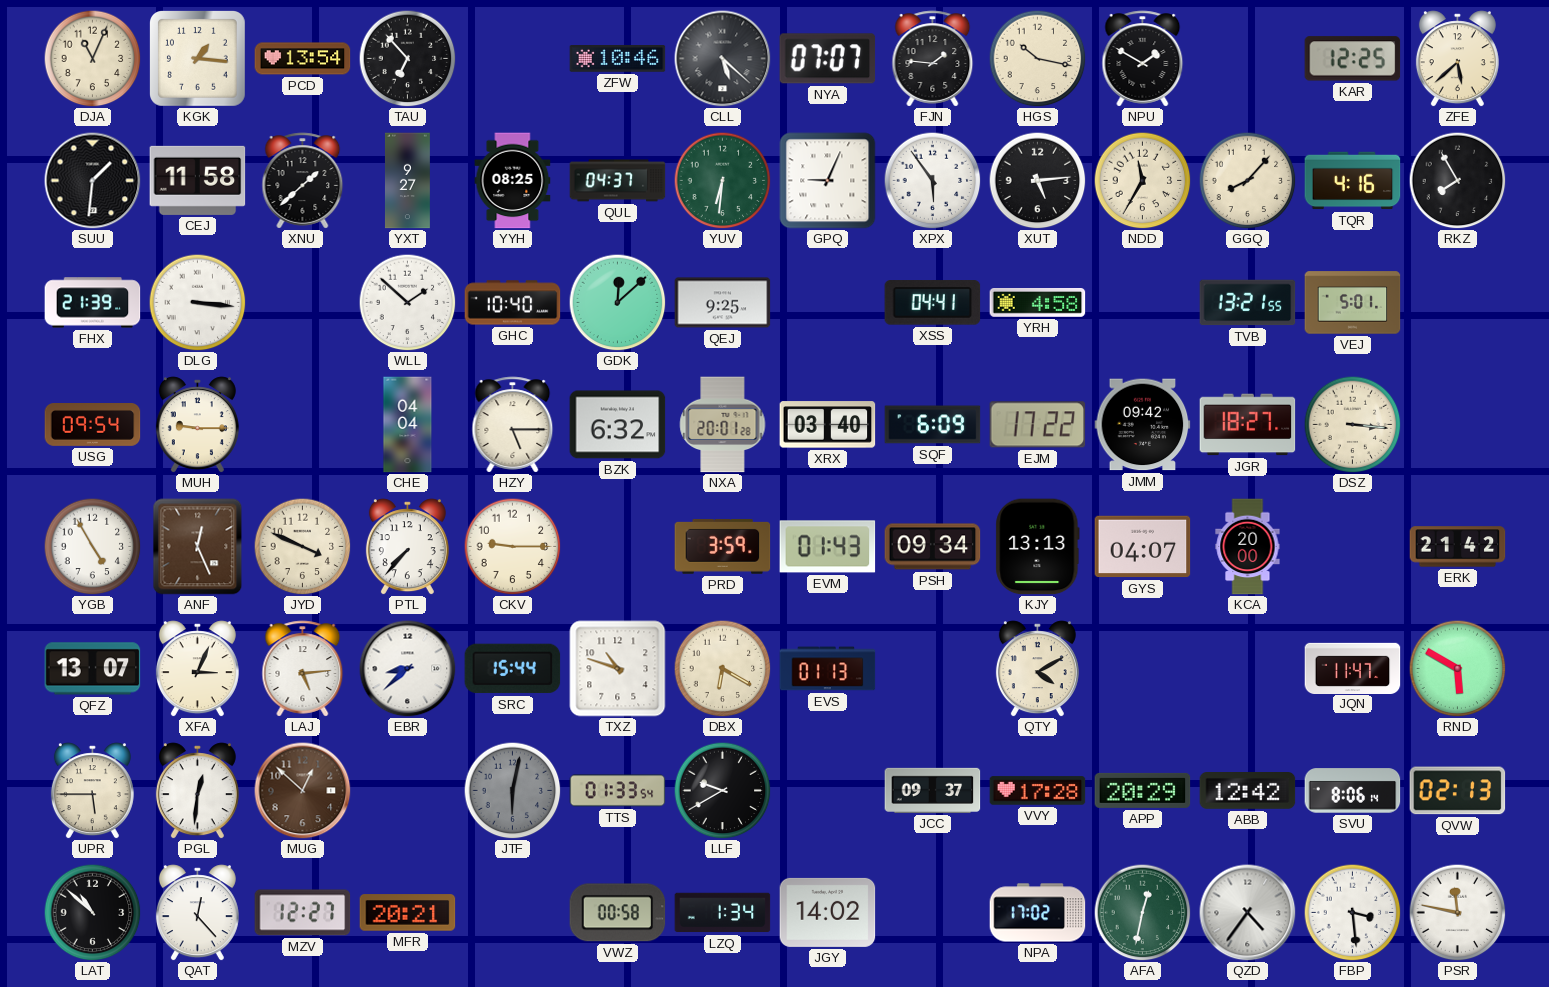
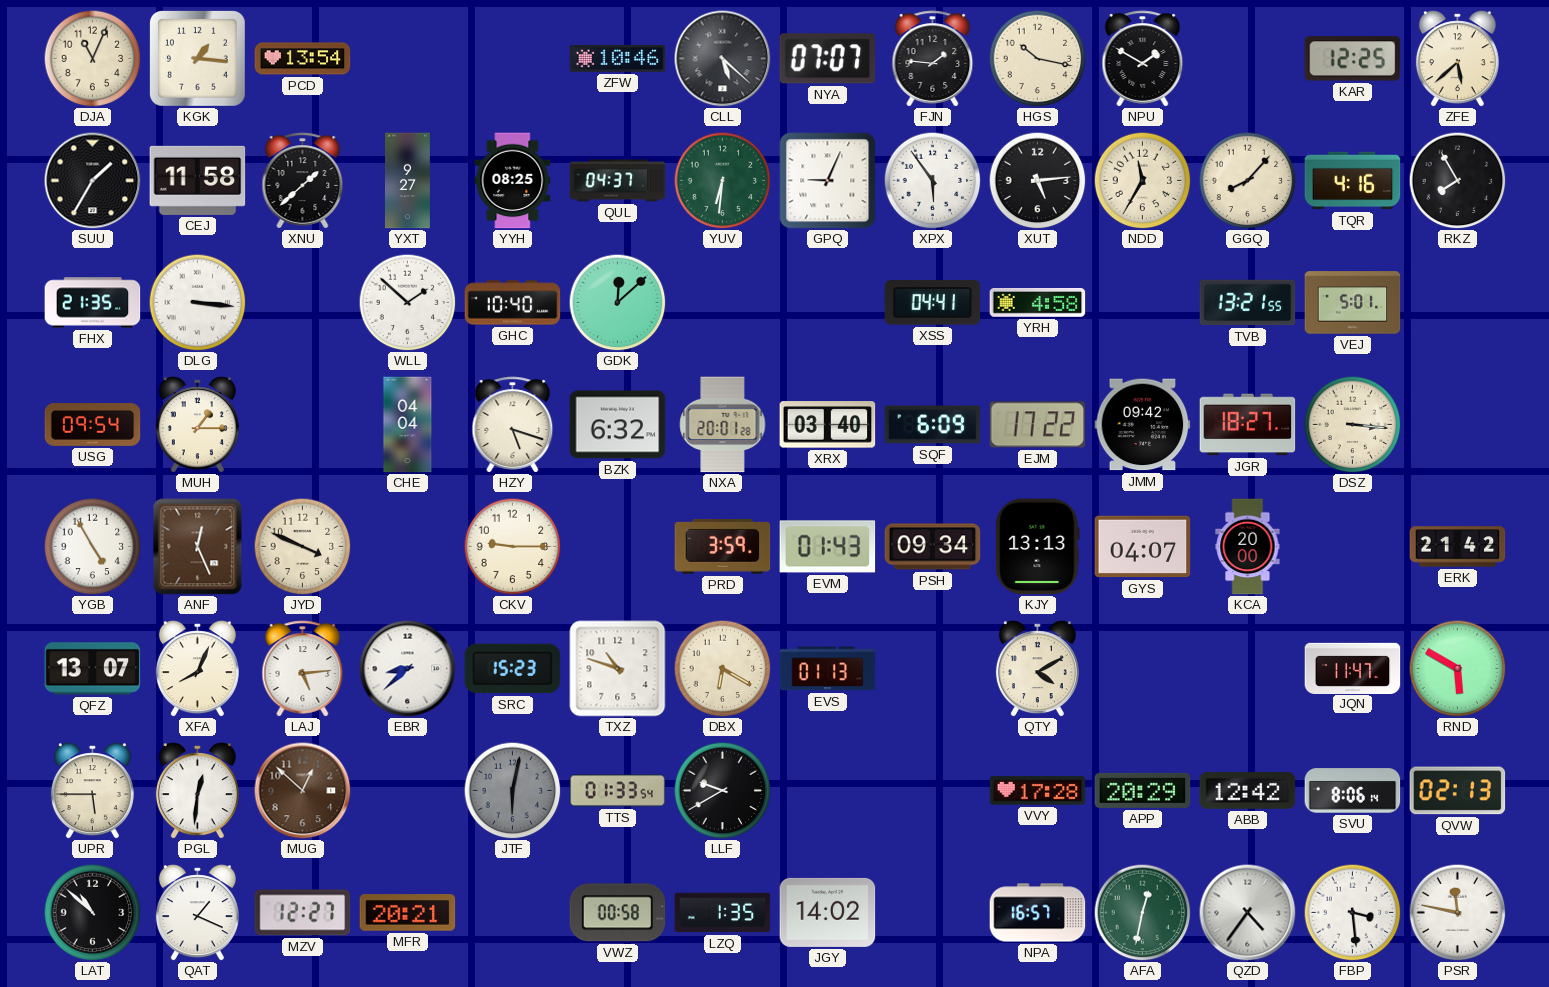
TAU: 6:53 -> none
SUU: 1:31 -> 1:35
FHX: 21:39 -> 21:35
QEJ: 9:25 -> none
MUH: 9:15 -> 1:15
HZY: 5:15 -> 5:18
PTL: 7:37 -> none
XFA: 3:04 -> 8:04
SRC: 15:44 -> 15:23
JCC: 09:37 -> none
QAT: 12:23 -> 1:19
LZQ: 1:34 -> 1:35
NPA: 17:02 -> 16:57
